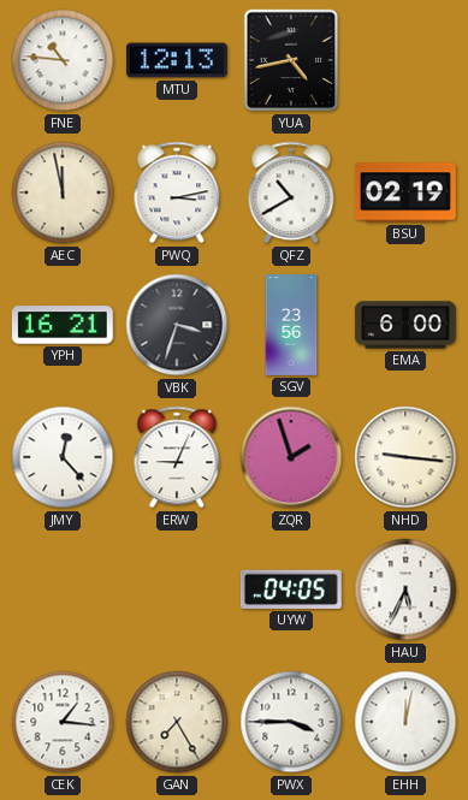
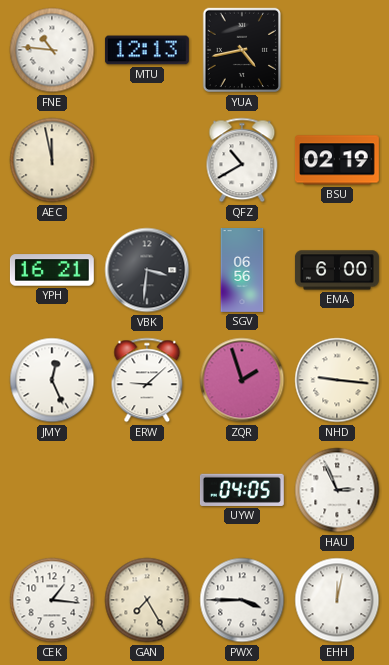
PWQ: 3:13 -> none
VBK: 3:33 -> 3:31
SGV: 23:56 -> 06:56
JMY: 12:23 -> 12:26
ERW: 9:04 -> 9:08
HAU: 5:34 -> 2:56
